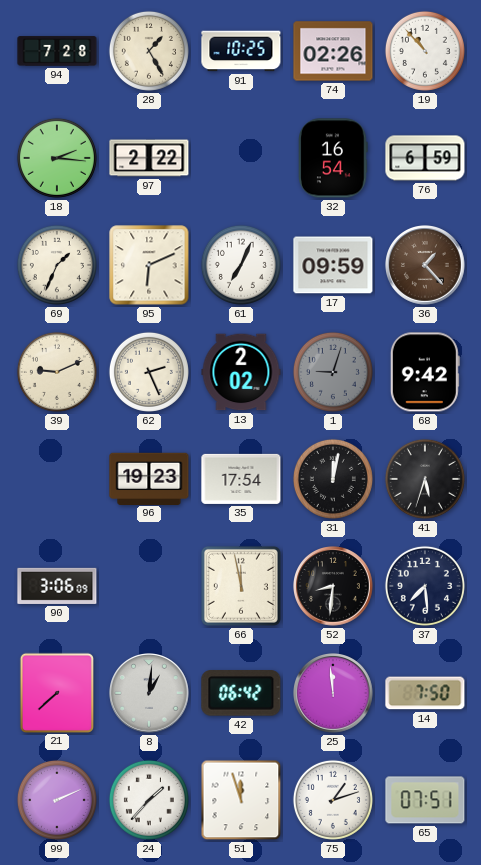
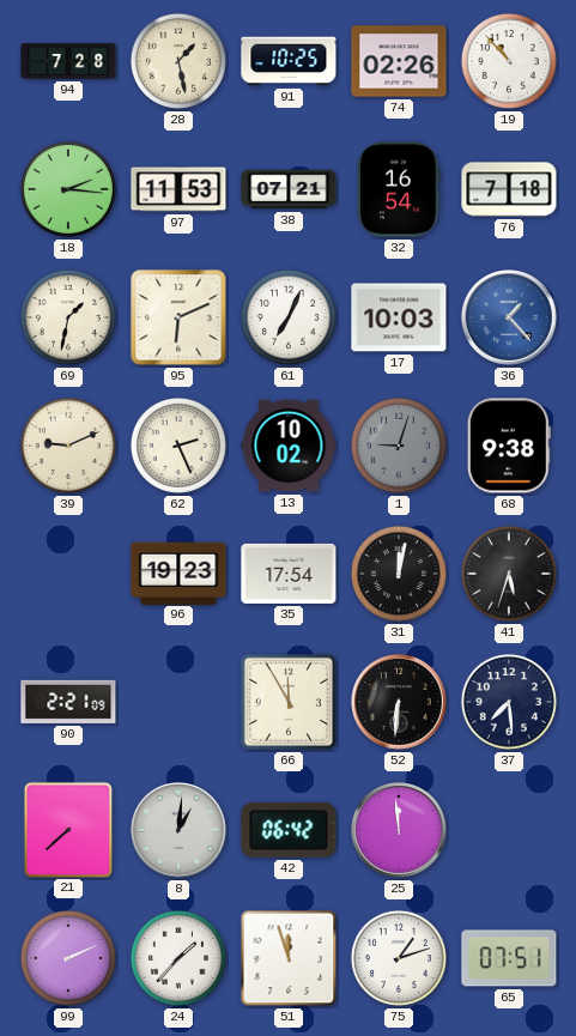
28: 1:25 -> 1:28
97: 2:22 -> 11:53
38: none -> 07:21
76: 6:59 -> 7:18
69: 1:34 -> 1:32
17: 09:59 -> 10:03
36 dial: brown -> blue
13: 2:02 -> 10:02
68: 9:42 -> 9:38
90: 3:06 -> 2:21
66: 11:58 -> 11:55
52: 8:31 -> 6:31
14: 7:50 -> none
